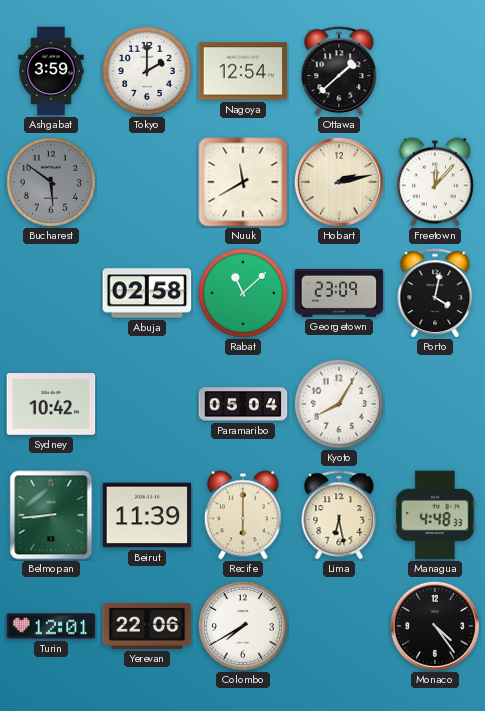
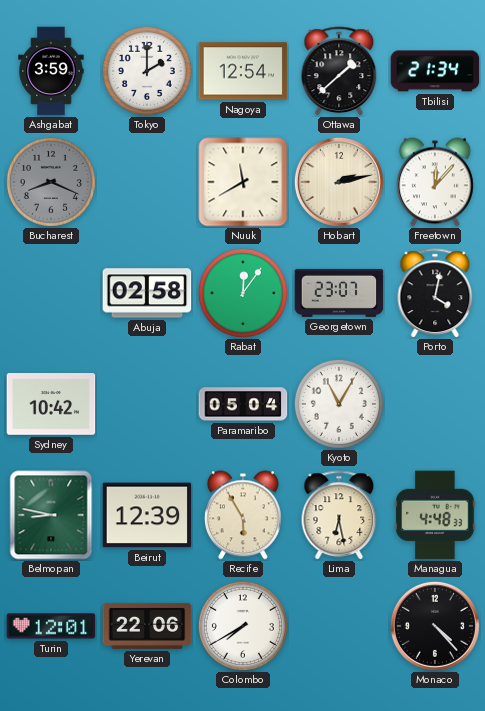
Tbilisi: none -> 21:34
Bucharest: 5:51 -> 8:19
Rabat: 11:08 -> 12:06
Georgetown: 23:09 -> 23:07
Kyoto: 8:05 -> 11:05
Belmopan: 8:44 -> 8:47
Beirut: 11:39 -> 12:39
Recife: 6:00 -> 5:55
Monaco: 4:24 -> 4:23
